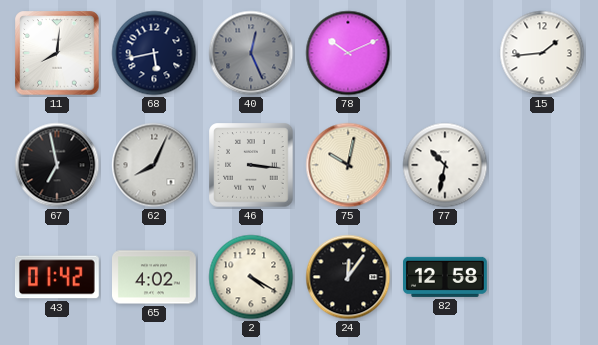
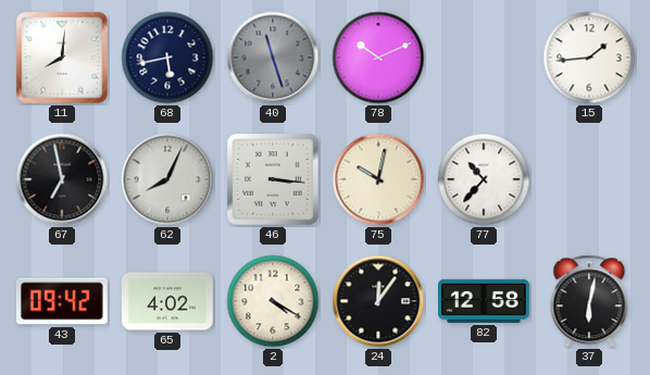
40: 12:26 -> 11:27
77: 10:32 -> 10:37
43: 01:42 -> 09:42
37: none -> 6:02
